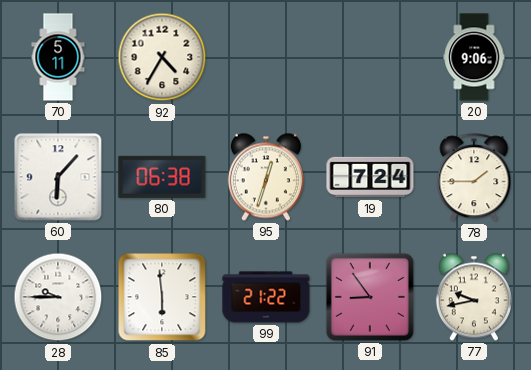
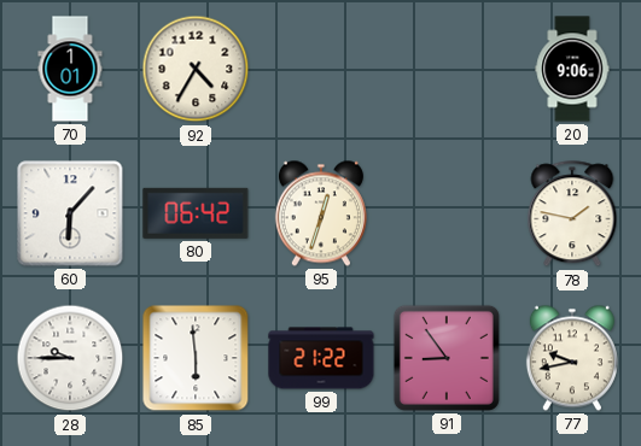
70: 5:11 -> 1:01
80: 06:38 -> 06:42
19: 7:24 -> none
78: 1:45 -> 1:47
